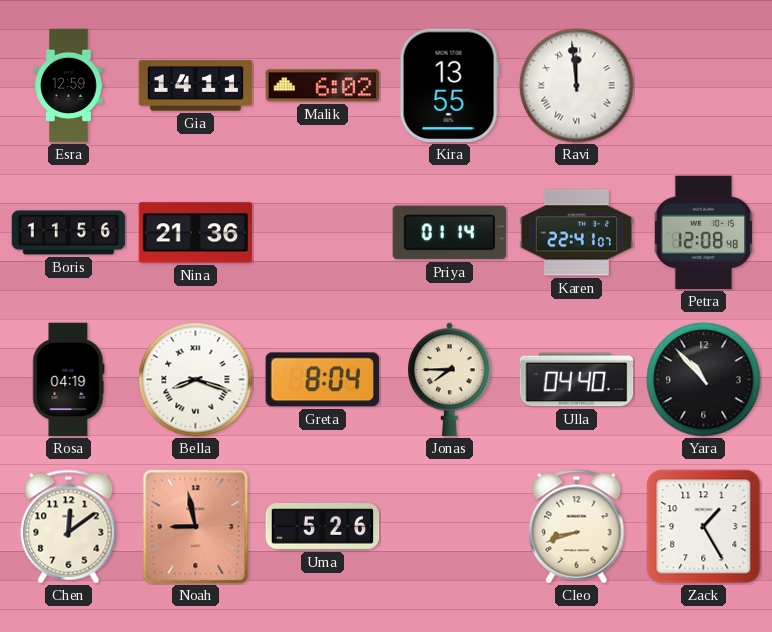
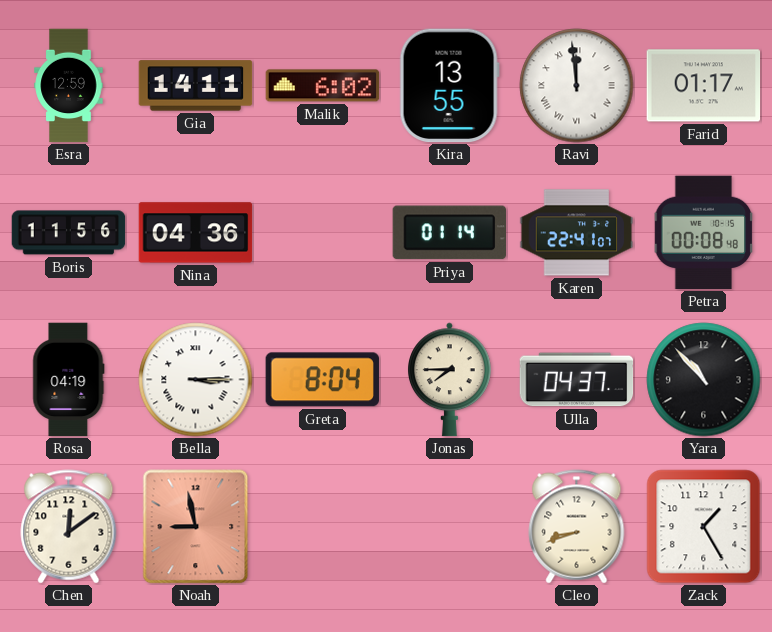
Farid: none -> 01:17
Nina: 21:36 -> 04:36
Petra: 12:08 -> 00:08
Bella: 8:18 -> 3:15
Ulla: 04:40 -> 04:37
Uma: 5:26 -> none
